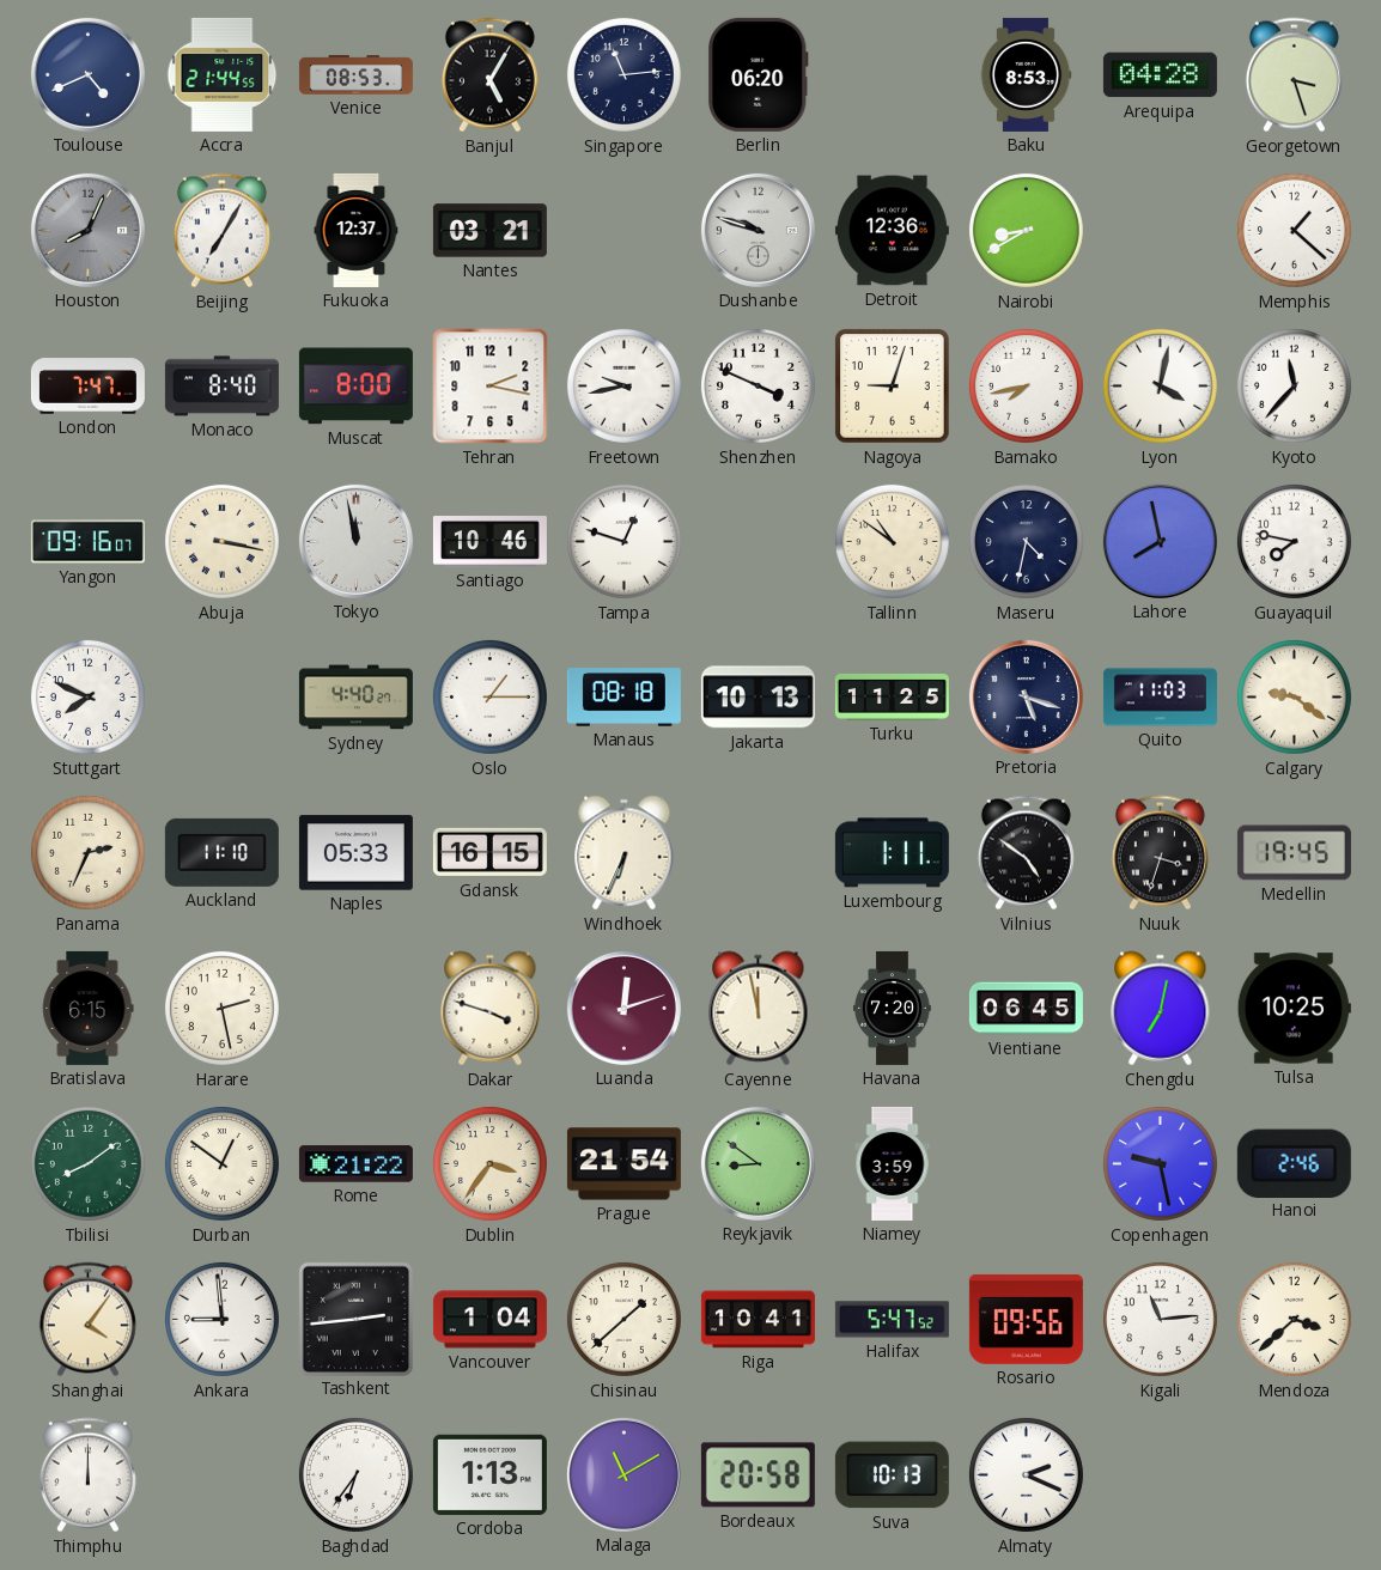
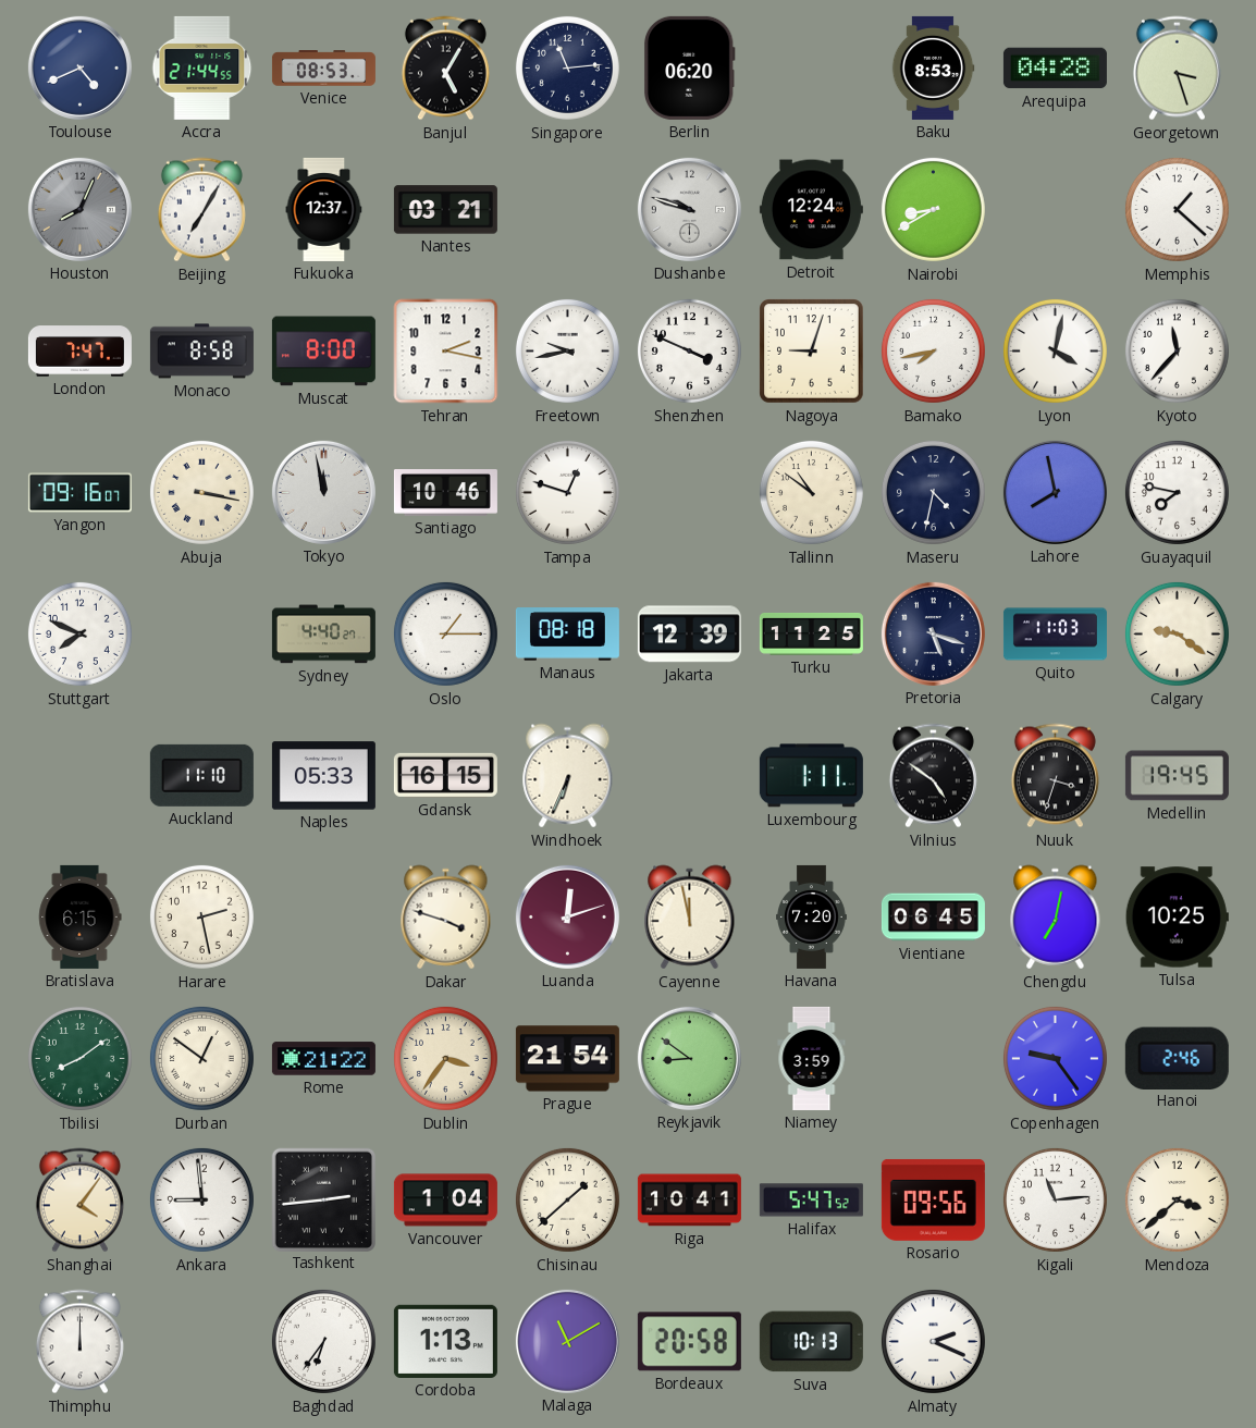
Detroit: 12:36 -> 12:24
Monaco: 8:40 -> 8:58
Jakarta: 10:13 -> 12:39
Panama: 2:34 -> none
Copenhagen: 9:28 -> 9:24
